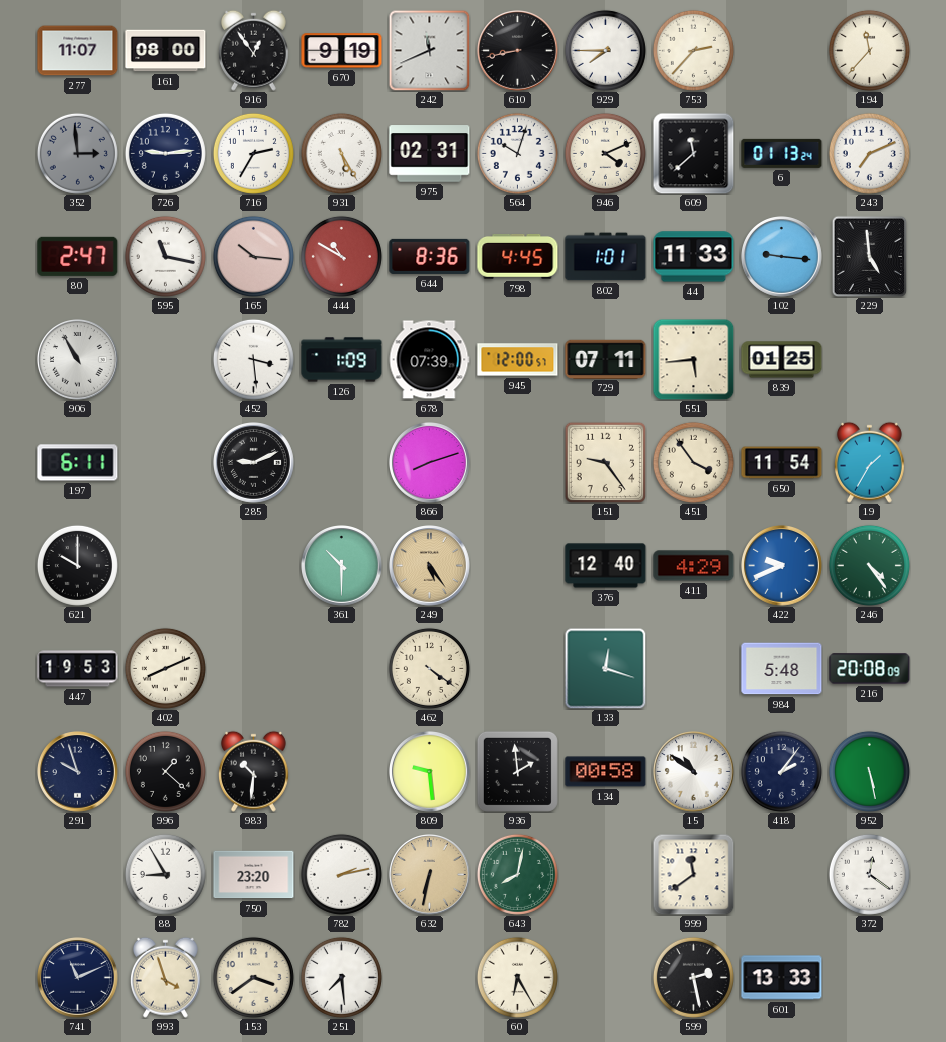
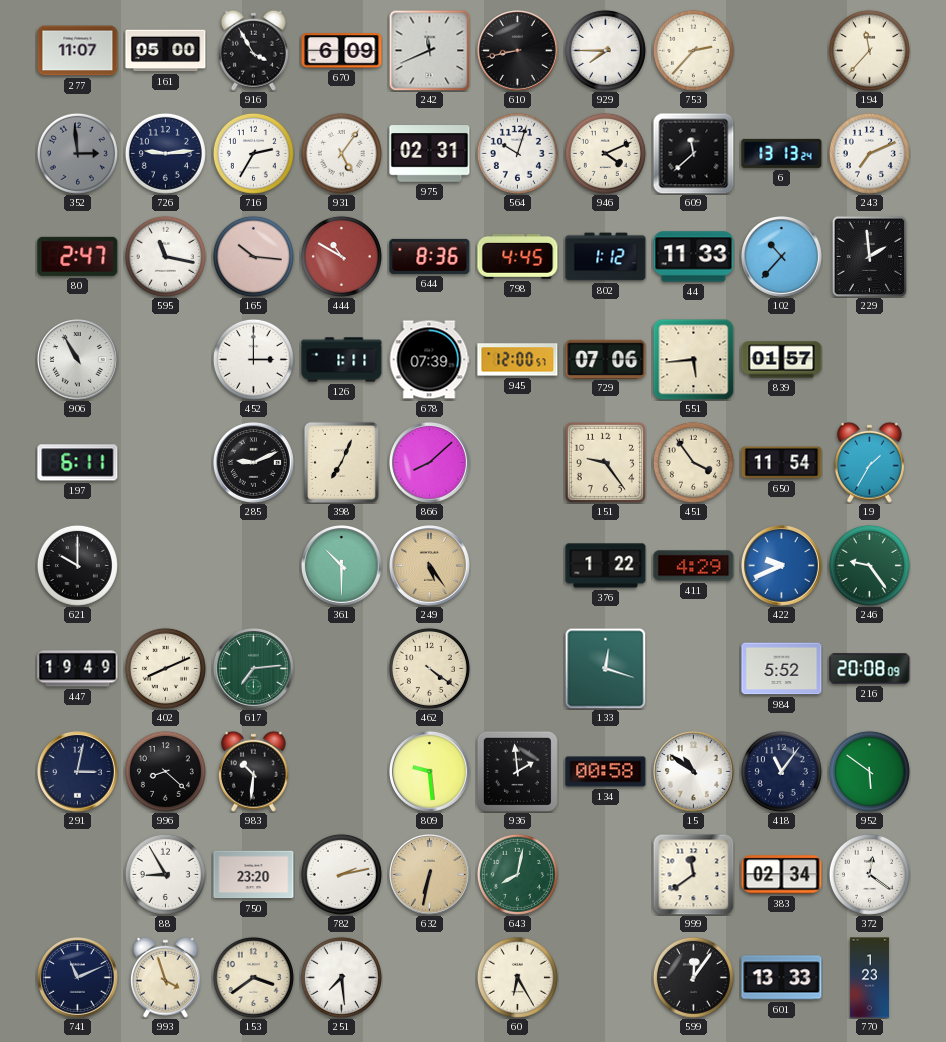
161: 08:00 -> 05:00
916: 12:54 -> 3:55
670: 9:19 -> 6:09
931: 5:25 -> 5:06
6: 01:13 -> 13:13
802: 1:01 -> 1:12
102: 9:16 -> 10:37
229: 4:59 -> 1:59
452: 3:29 -> 3:00
126: 1:09 -> 1:11
729: 07:11 -> 07:06
839: 01:25 -> 01:57
398: none -> 7:04
866: 8:12 -> 8:08
376: 12:40 -> 1:22
246: 4:24 -> 9:24
447: 19:53 -> 19:49
617: none -> 7:14
984: 5:48 -> 5:52
291: 9:57 -> 3:02
996: 1:22 -> 8:22
418: 2:06 -> 11:06
952: 5:28 -> 5:51
383: none -> 02:34
599: 2:28 -> 12:06
770: none -> 1:23
